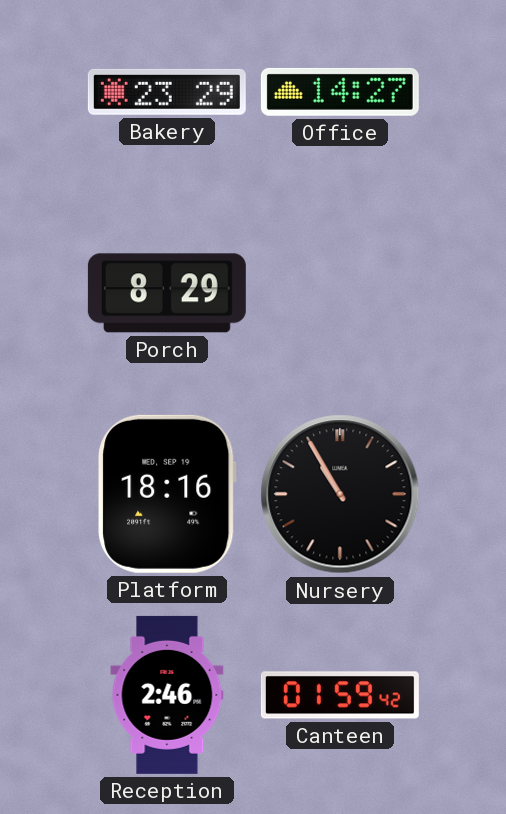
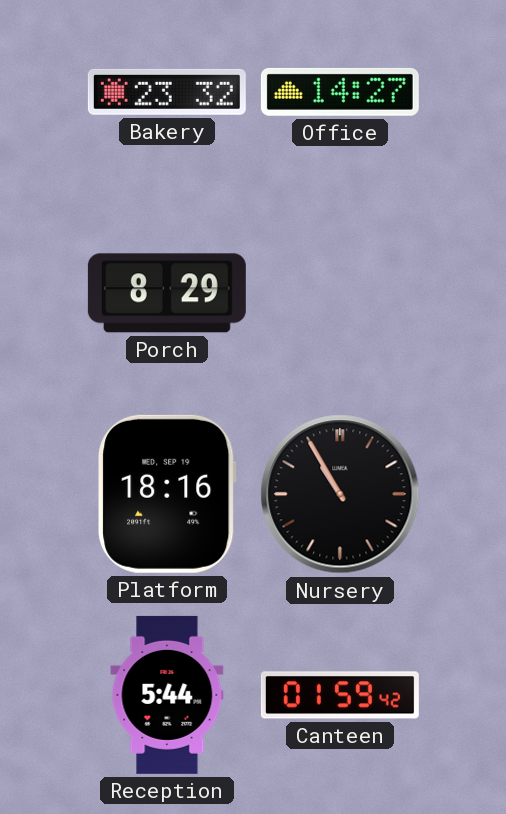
Bakery: 23:29 -> 23:32
Reception: 2:46 -> 5:44
